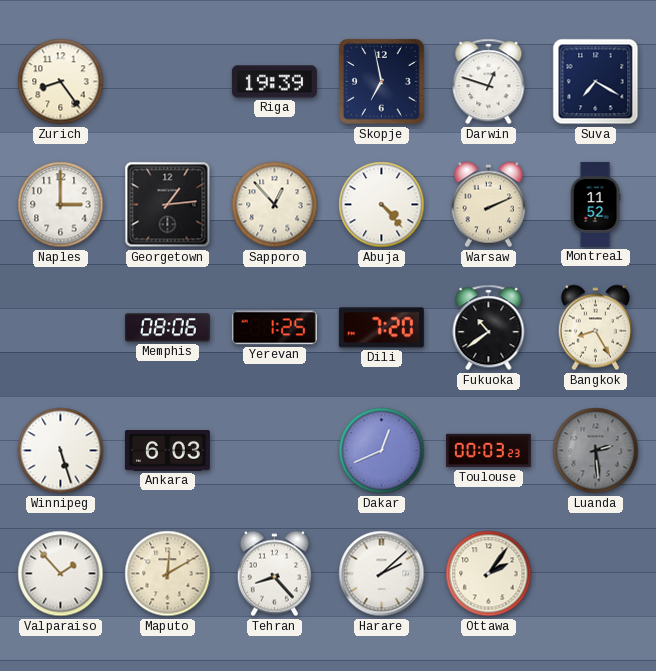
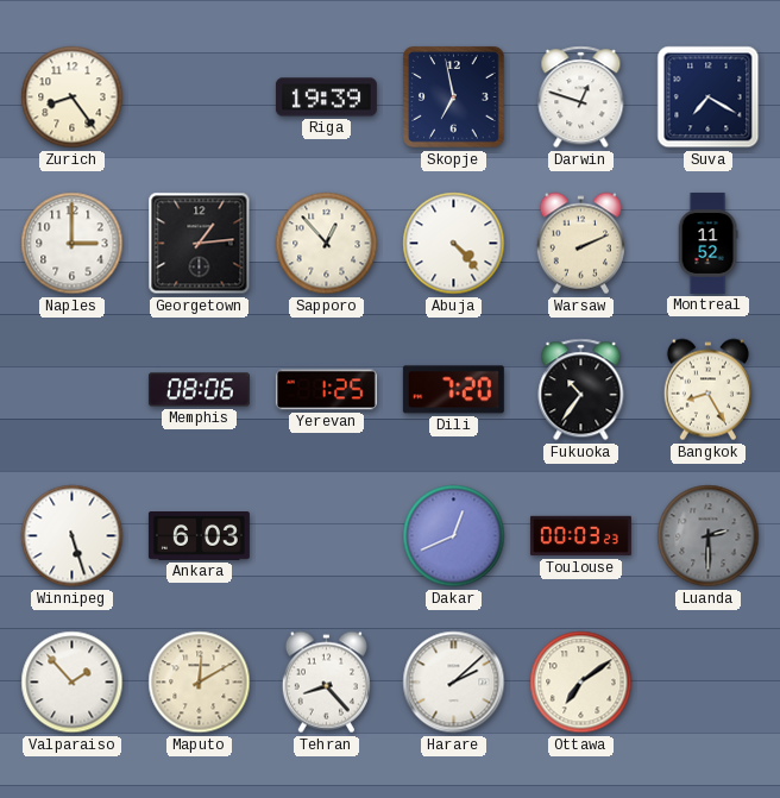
Fukuoka: 10:39 -> 10:36
Luanda: 2:29 -> 2:30
Ottawa: 2:06 -> 7:09
